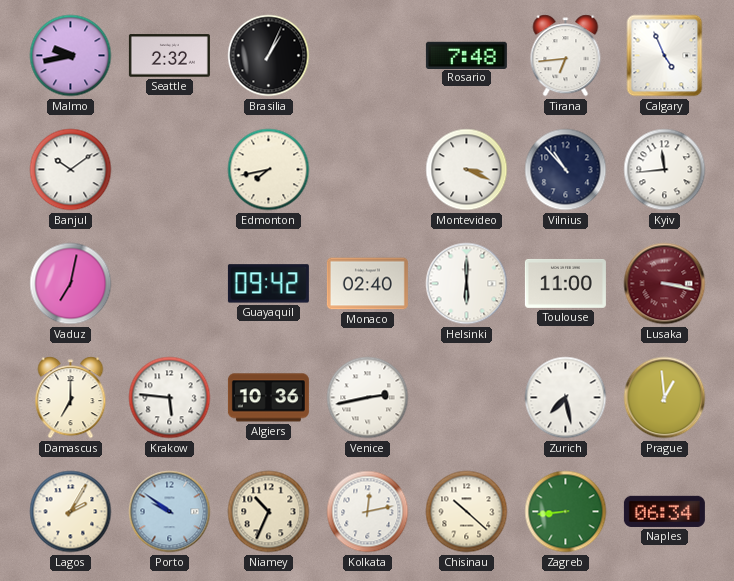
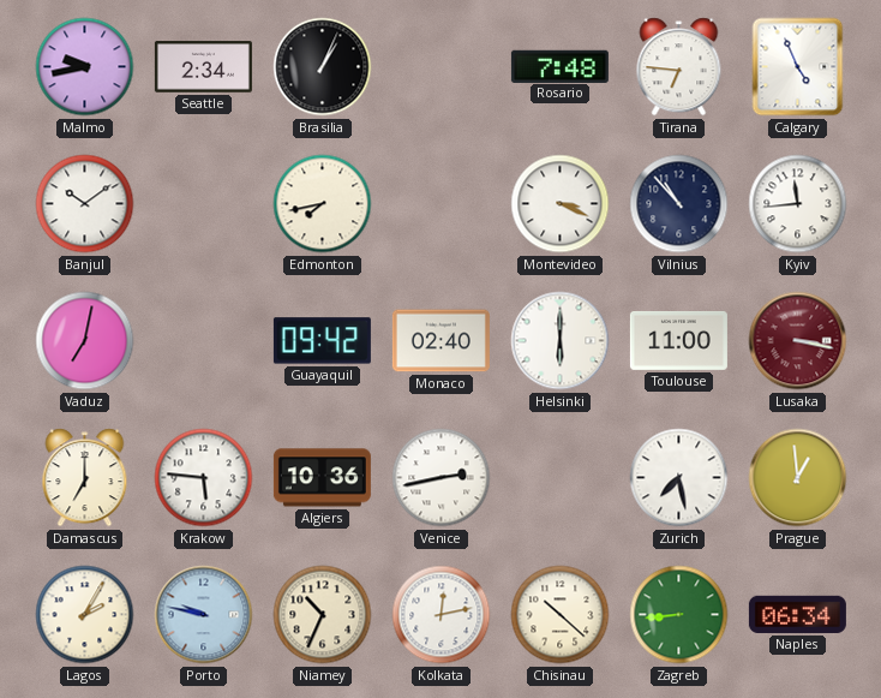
Seattle: 2:32 -> 2:34
Tirana: 6:44 -> 6:46
Porto: 9:51 -> 9:47
